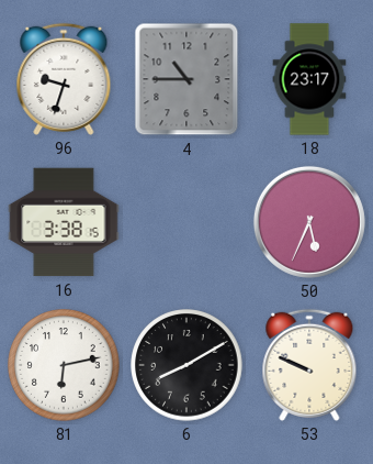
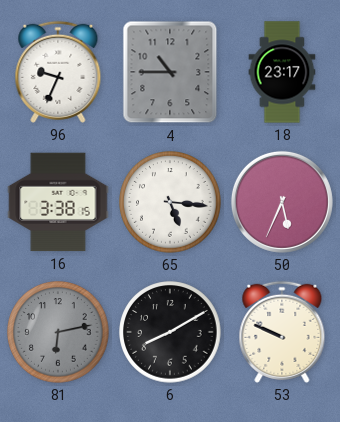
96: 9:33 -> 9:34
65: none -> 5:16
81 dial: white -> grey
